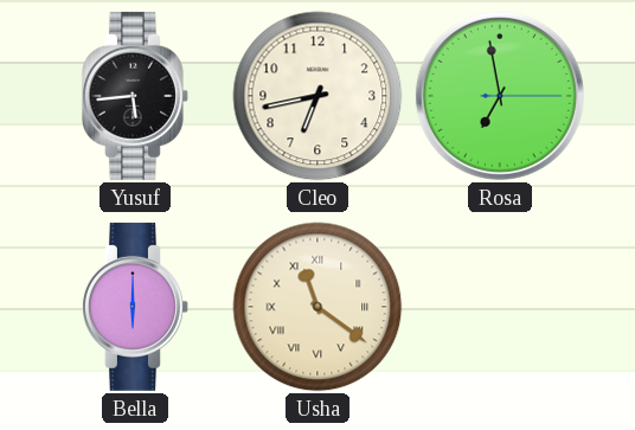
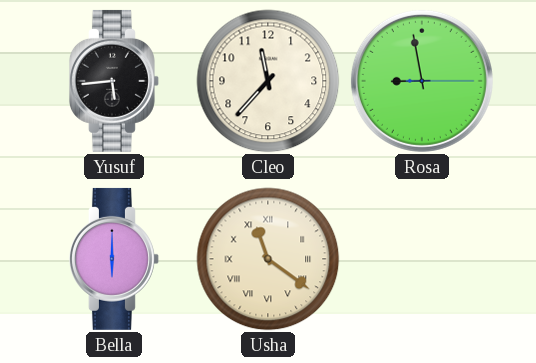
Cleo: 6:43 -> 11:37
Rosa: 6:58 -> 8:58
